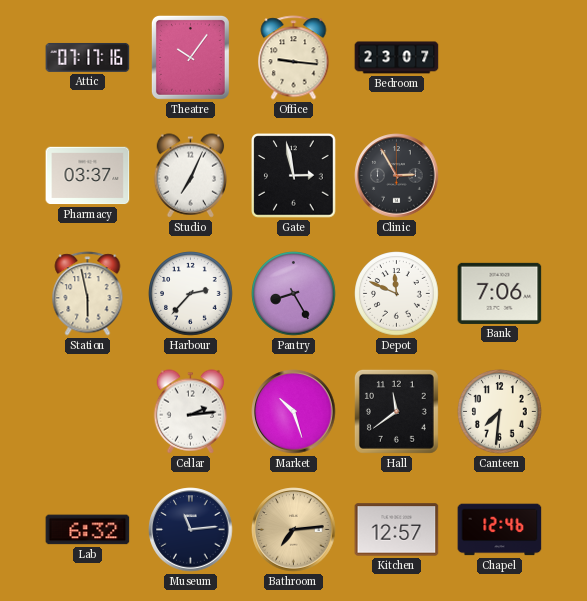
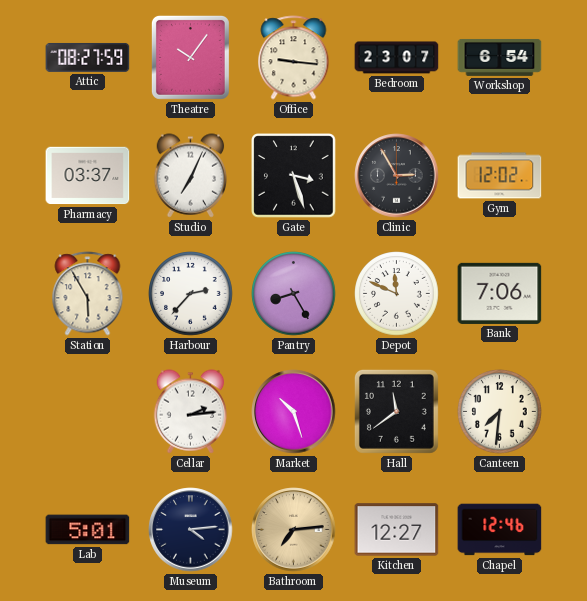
Attic: 07:17 -> 08:27
Workshop: none -> 6:54
Gate: 2:58 -> 3:27
Gym: none -> 12:02
Station: 5:58 -> 5:55
Lab: 6:32 -> 5:01
Museum: 11:14 -> 4:14
Kitchen: 12:57 -> 12:27
